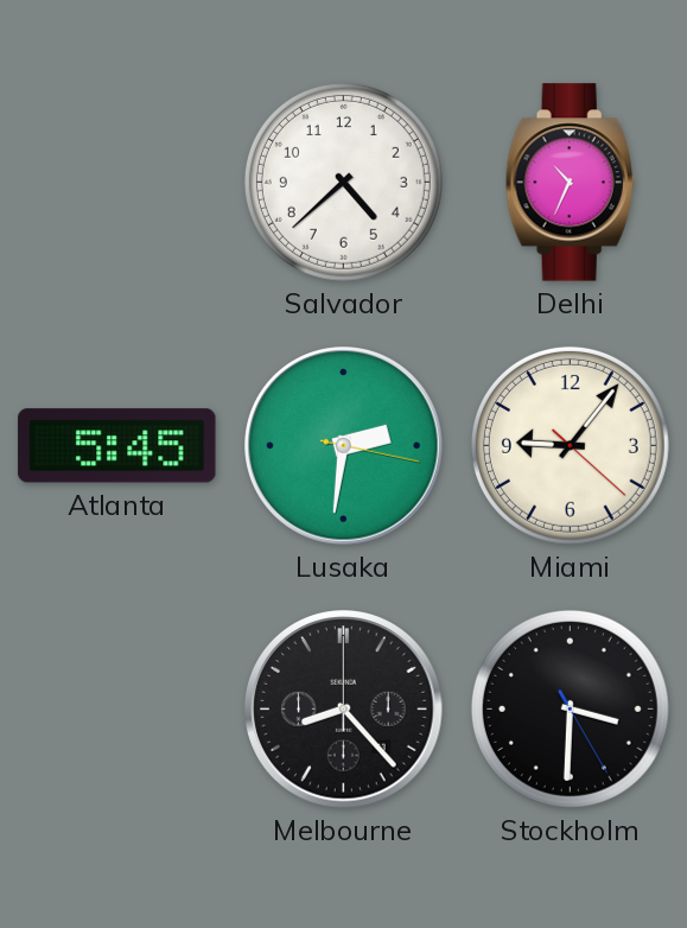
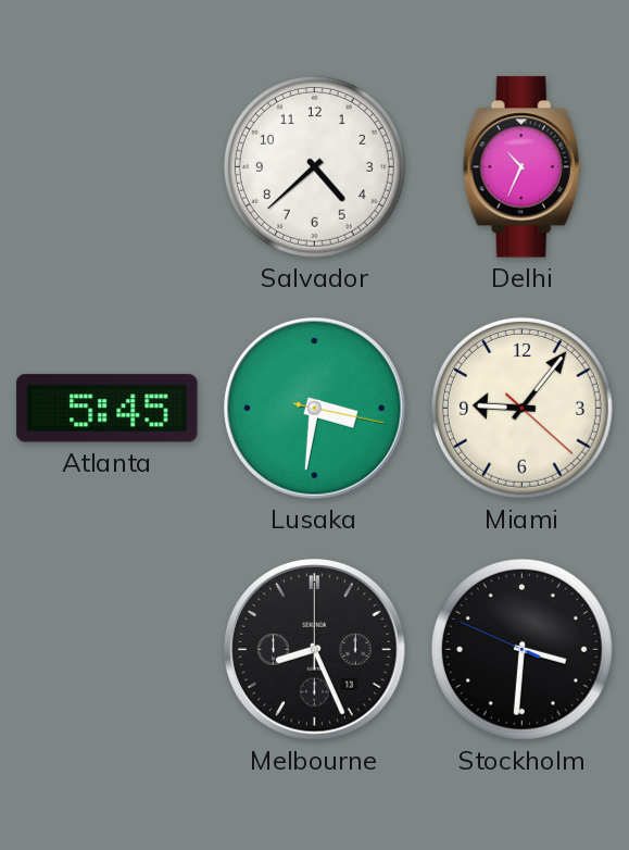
Lusaka: 2:31 -> 3:31
Melbourne: 8:23 -> 8:26
Stockholm: 3:30:25 -> 3:30:49
